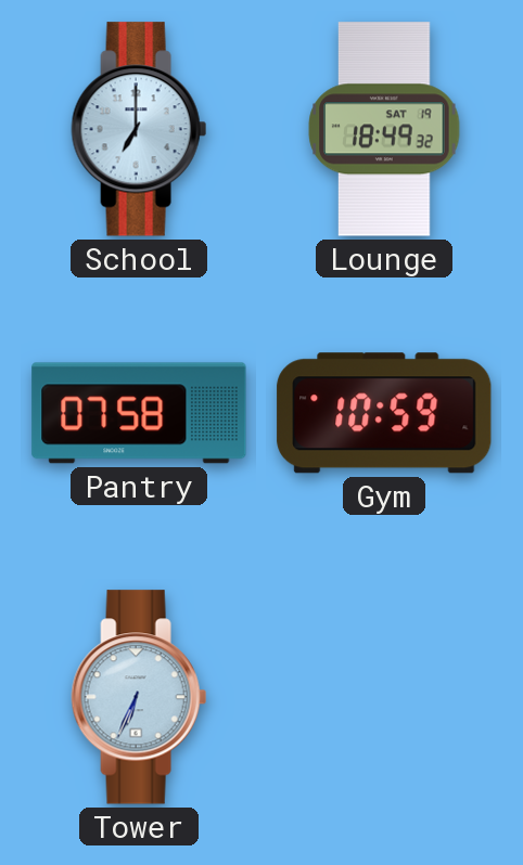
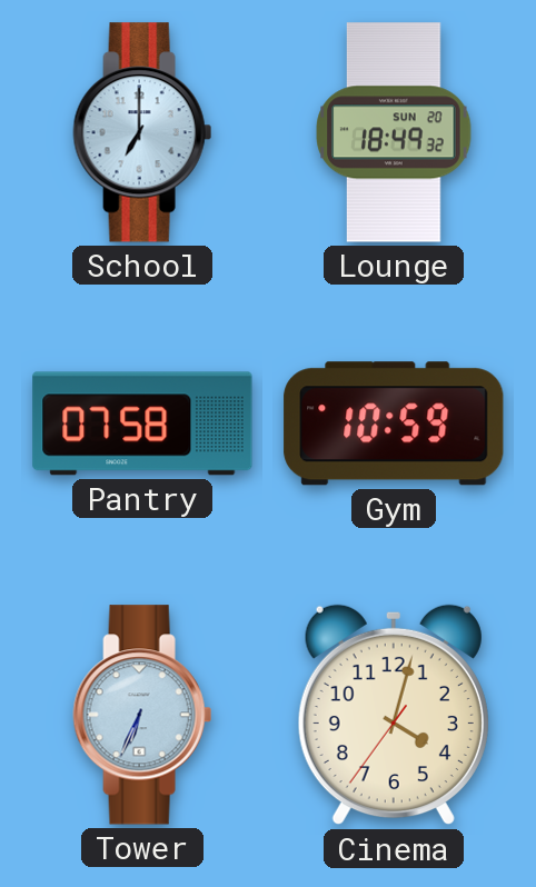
Lounge date: SAT 19 -> SUN 20
Cinema: none -> 4:02
